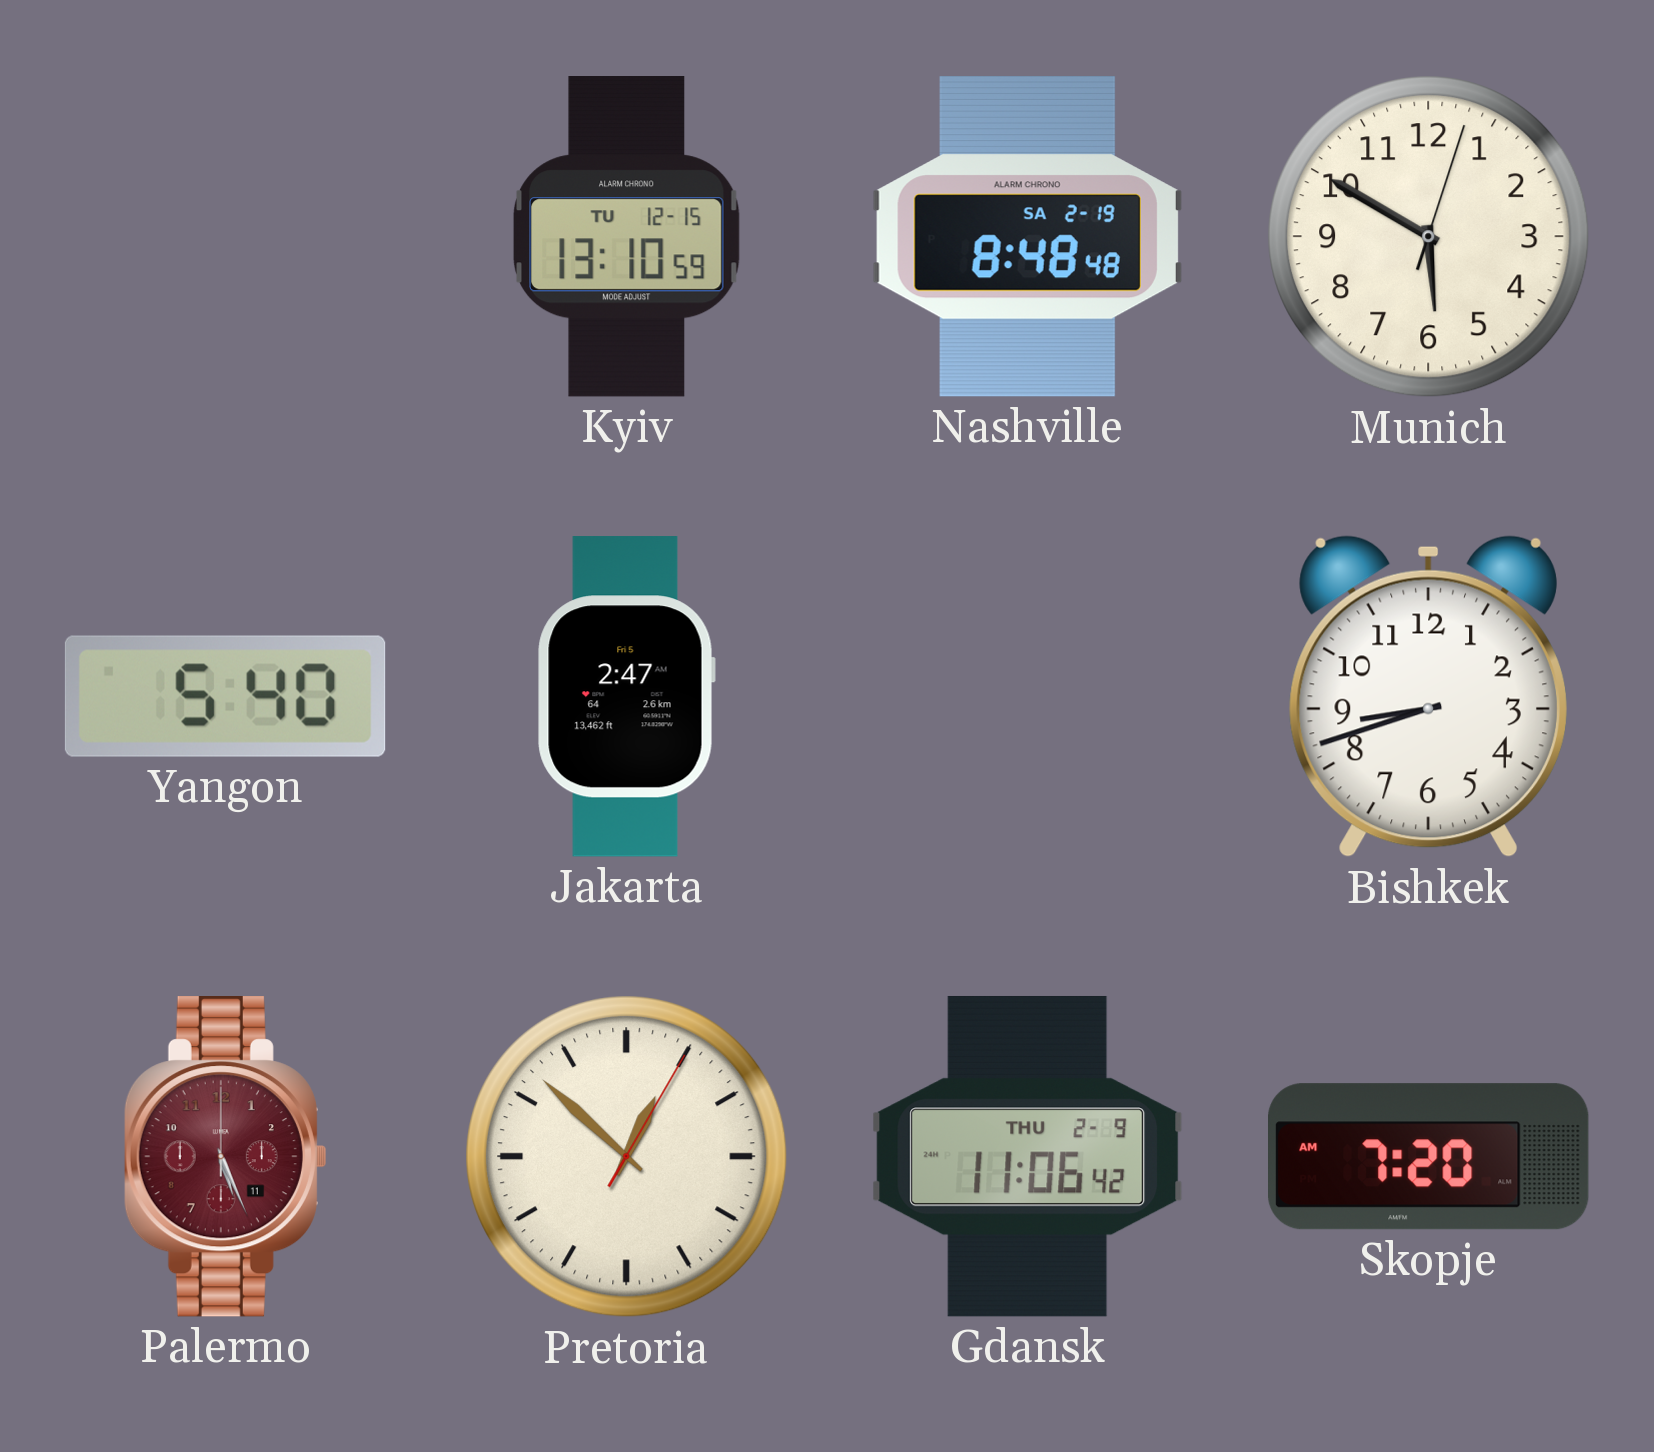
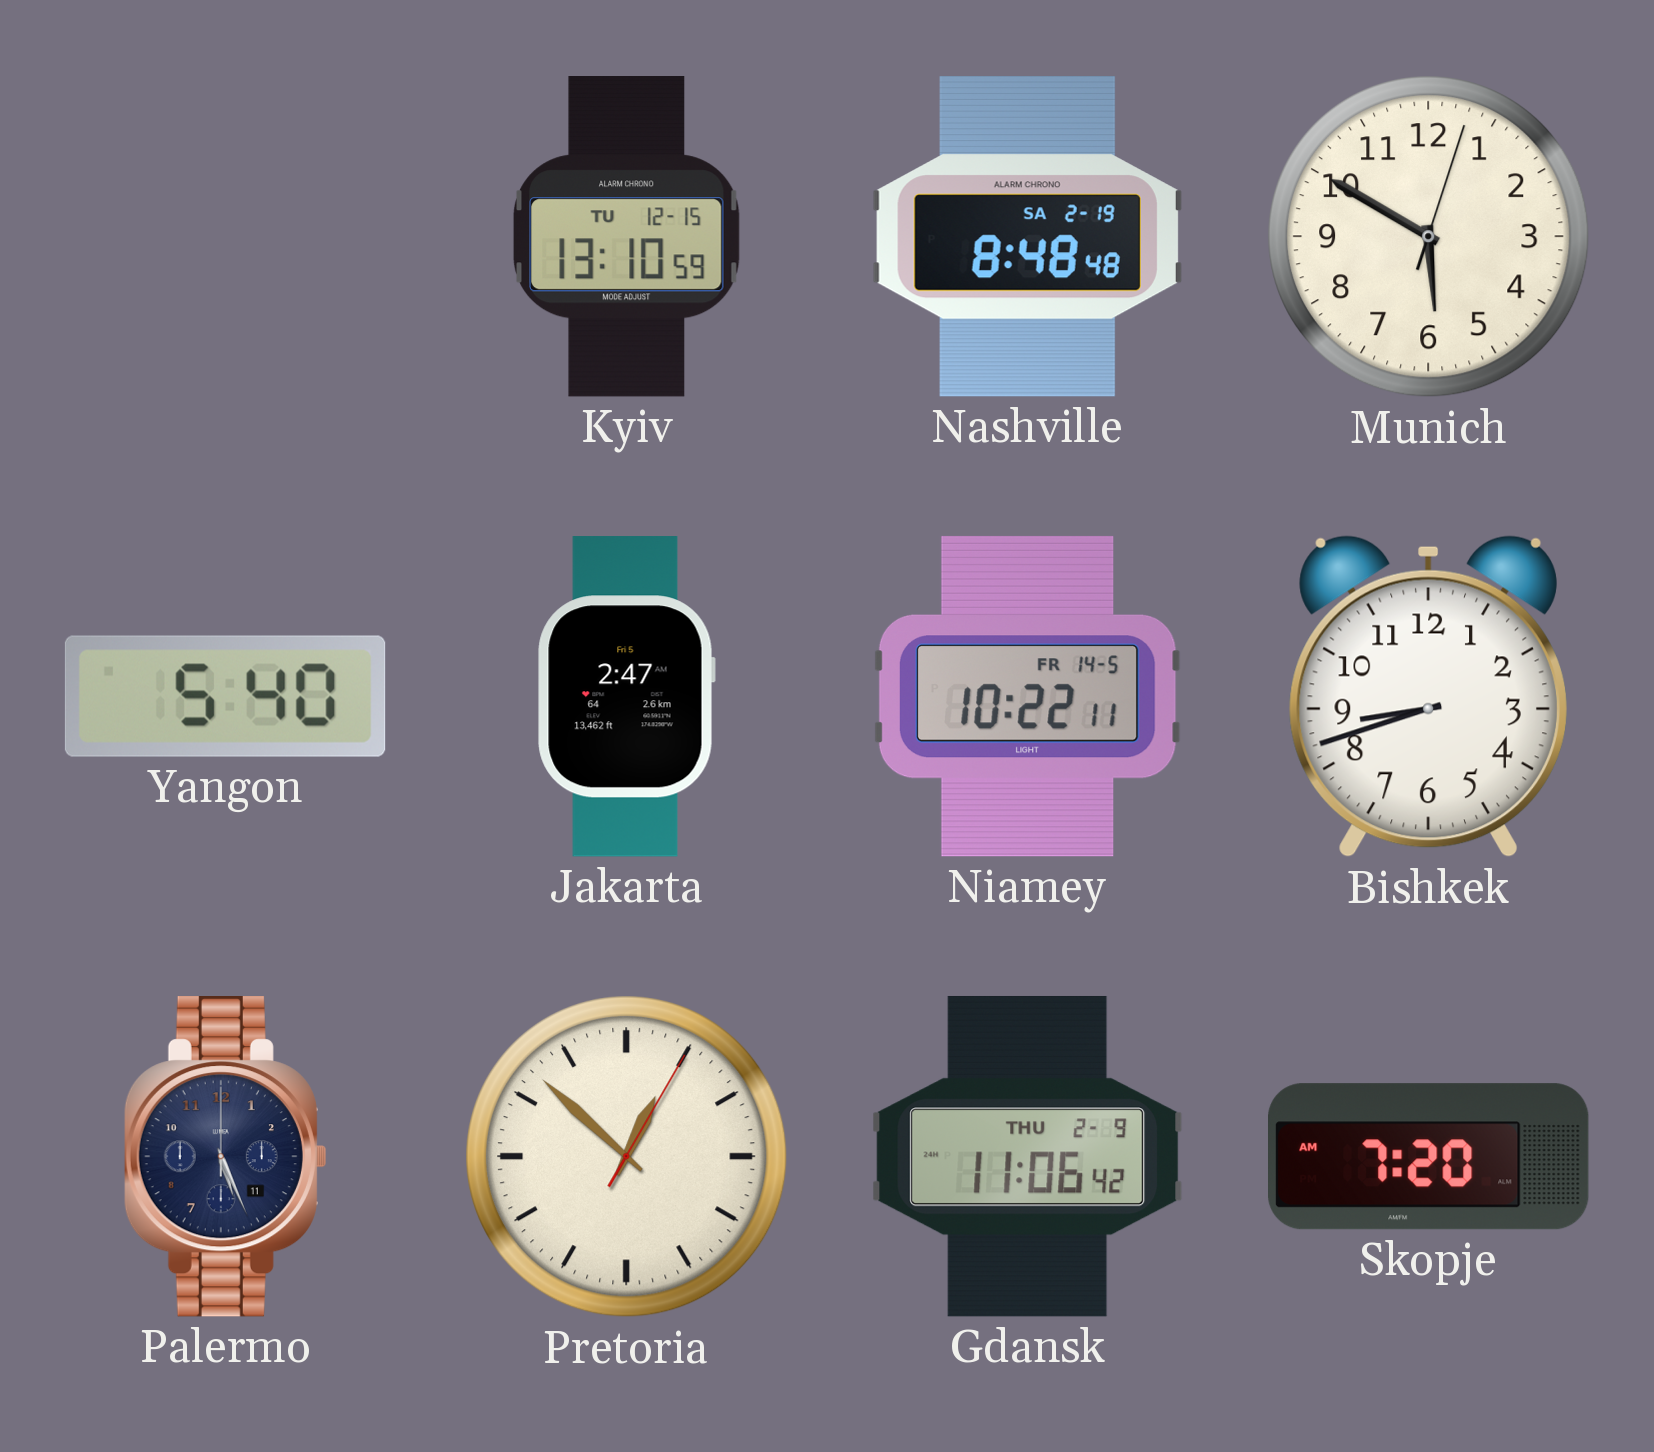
Niamey: none -> 10:22
Palermo dial: burgundy -> navy
